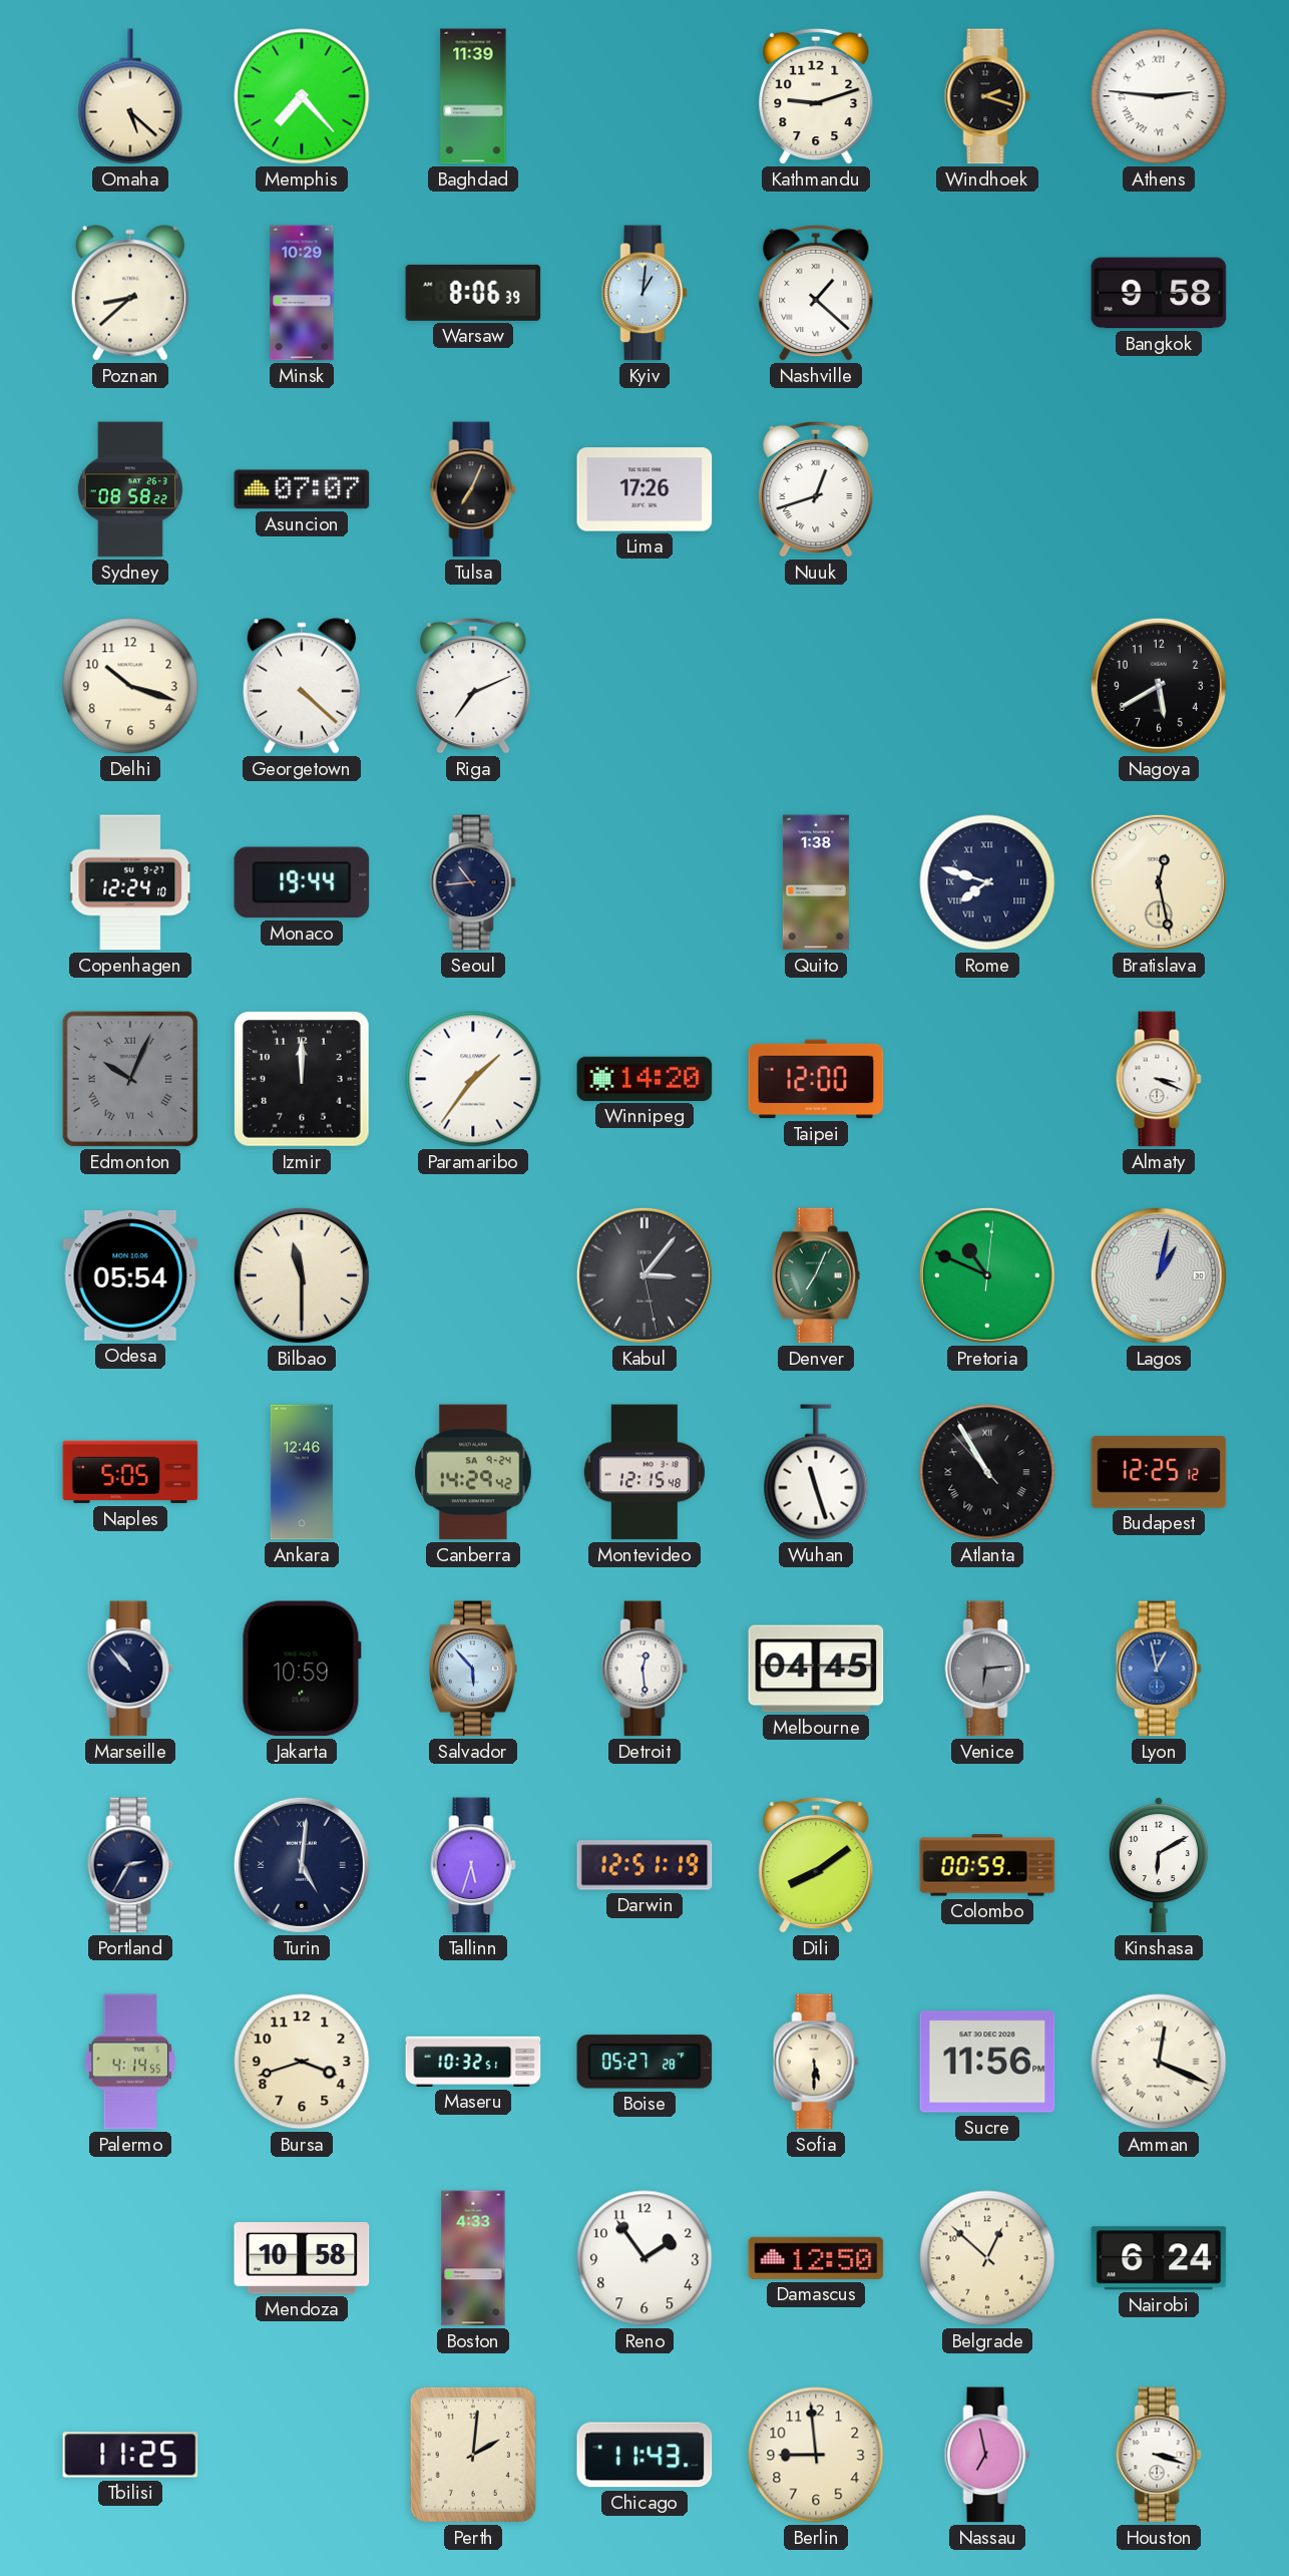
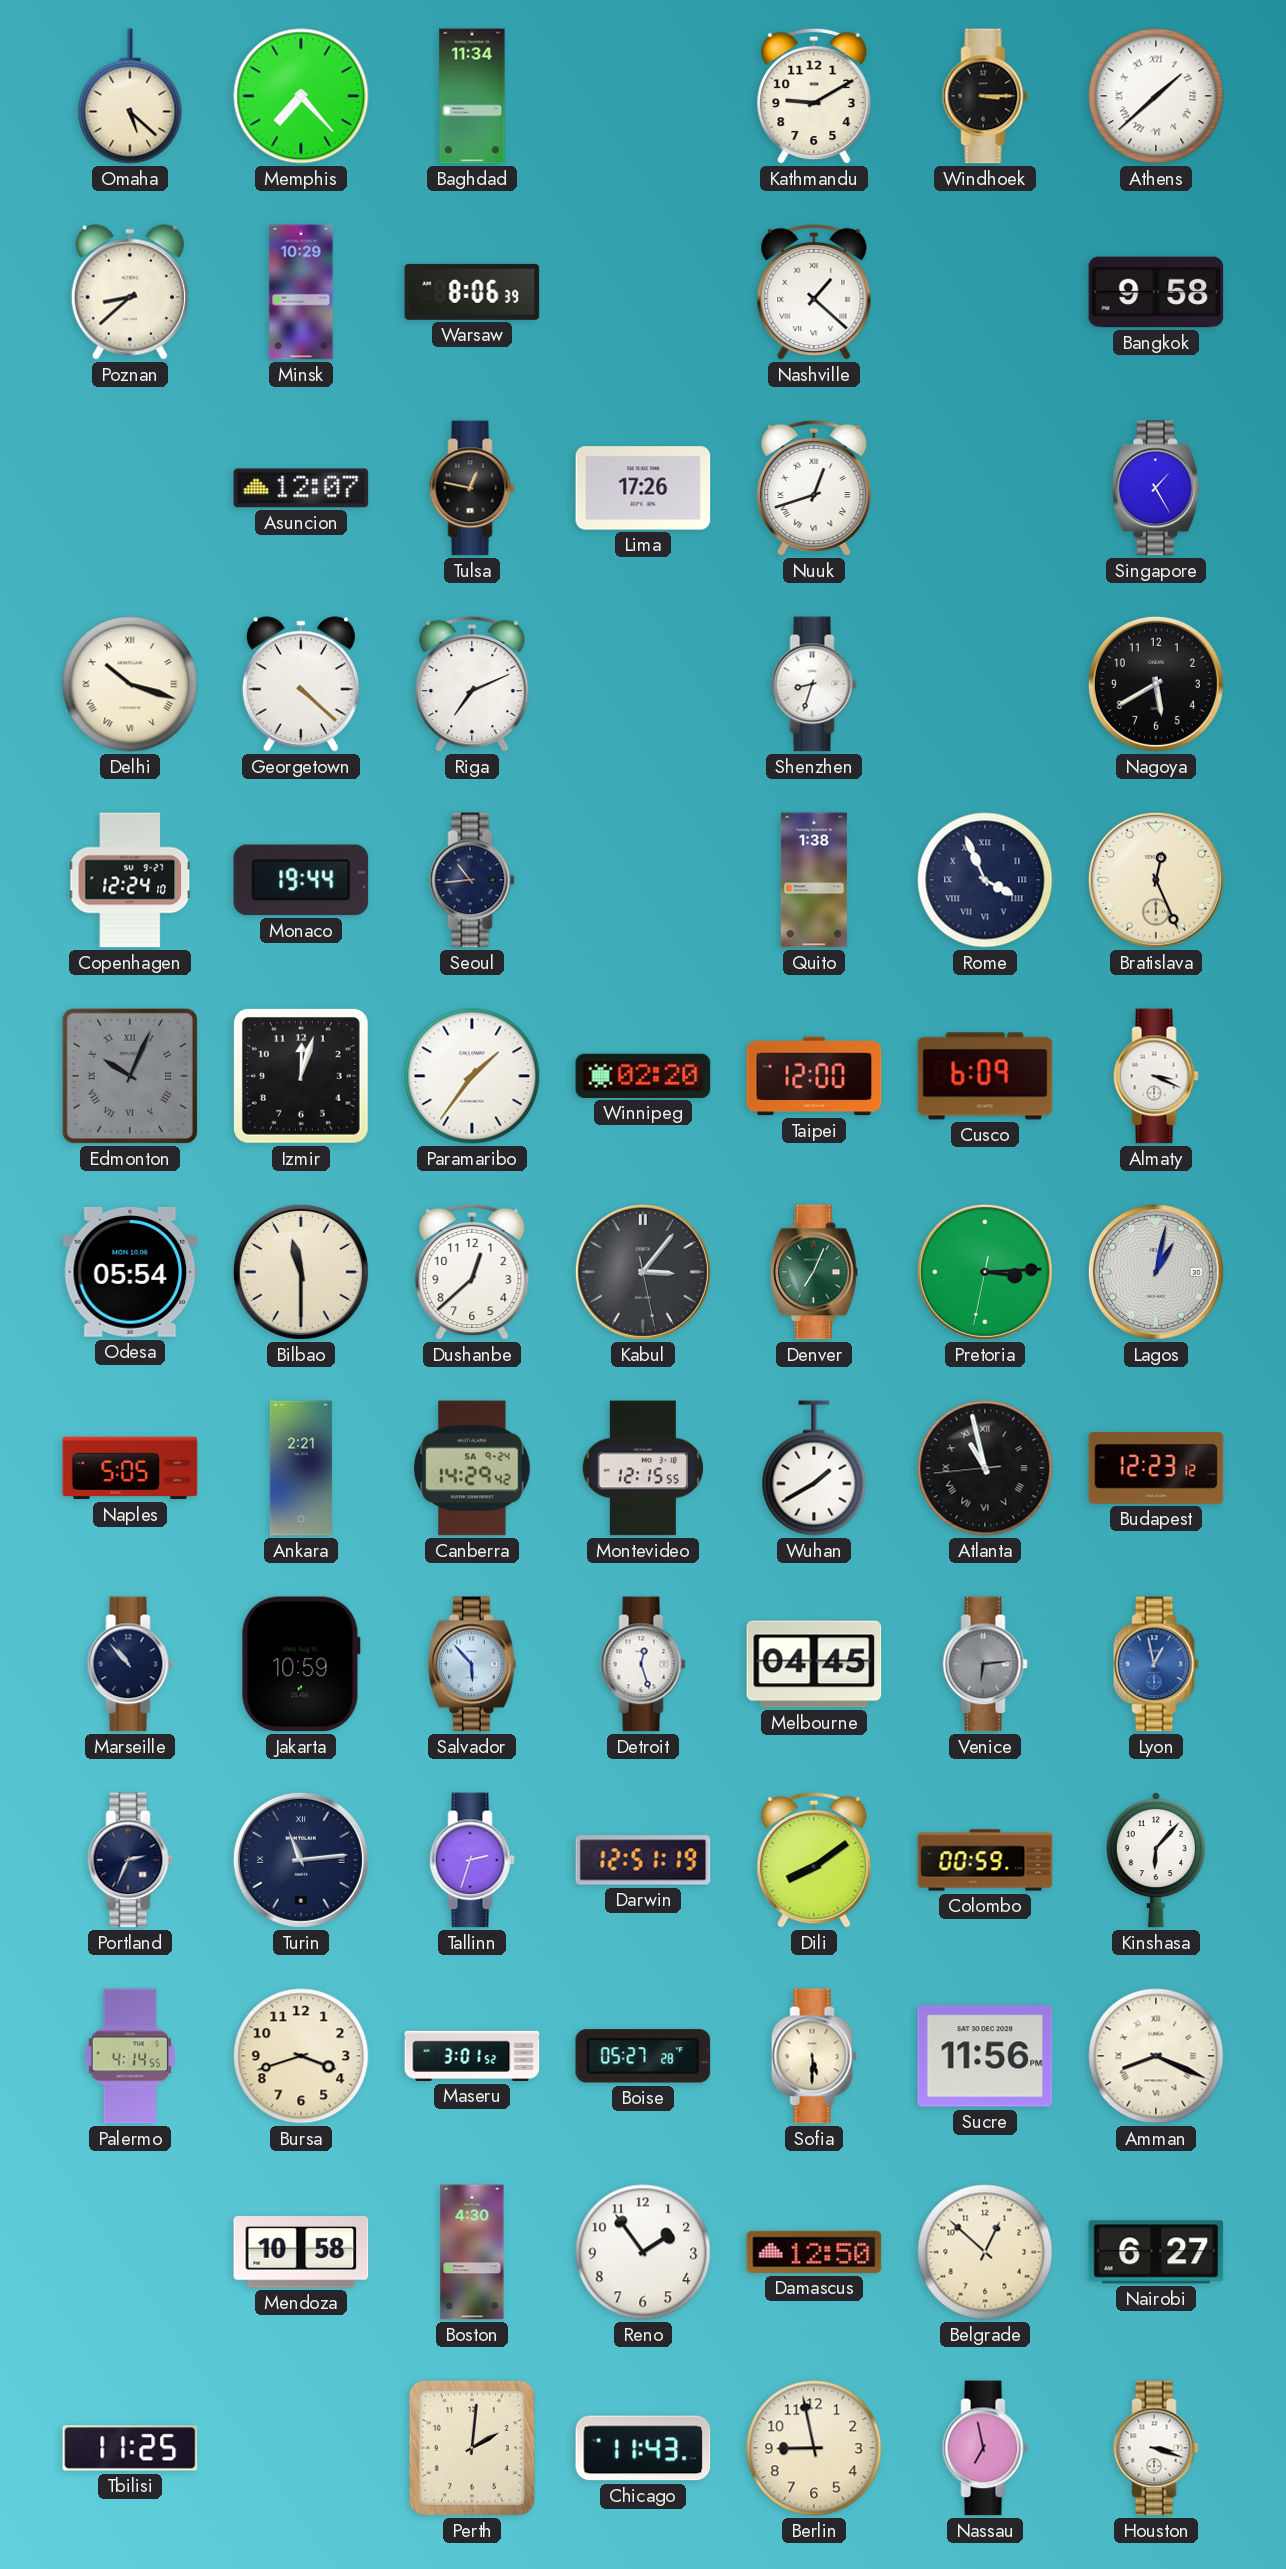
Baghdad: 11:39 -> 11:34
Kathmandu: 9:12 -> 9:10
Windhoek: 2:18 -> 3:15
Athens: 2:46 -> 1:38
Kyiv: 1:01 -> none
Sydney: 08:58 -> none
Asuncion: 07:07 -> 12:07
Tulsa: 7:04 -> 12:47
Singapore: none -> 1:25
Delhi numerals: Arabic -> Roman
Shenzhen: none -> 8:33
Rome: 7:48 -> 3:56
Bratislava: 12:28 -> 12:26
Izmir: 12:00 -> 12:03
Winnipeg: 14:20 -> 02:20
Cusco: none -> 6:09
Dushanbe: none -> 12:38
Pretoria: 10:49 -> 3:14
Ankara: 12:46 -> 2:21
Montevideo: 12:15:48 -> 12:15:55
Wuhan: 11:27 -> 1:40
Atlanta: 10:54 -> 10:57
Budapest: 12:25 -> 12:23
Detroit: 12:29 -> 12:27
Portland: 2:35 -> 2:34
Turin: 5:01 -> 11:14
Tallinn: 5:33 -> 2:33
Kinshasa: 6:10 -> 6:07
Maseru: 10:32 -> 3:01
Amman: 12:19 -> 8:19
Boston: 4:33 -> 4:30
Nairobi: 6:24 -> 6:27
Berlin: 8:59 -> 8:58
